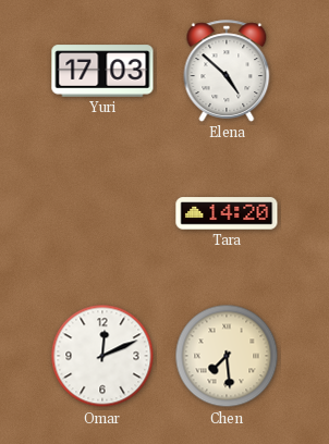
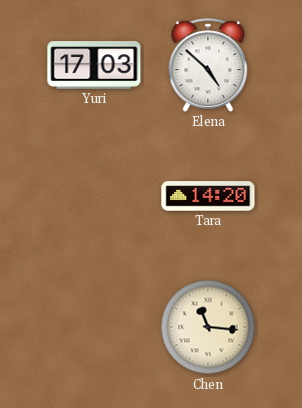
Omar: 12:11 -> none
Chen: 7:29 -> 11:16
